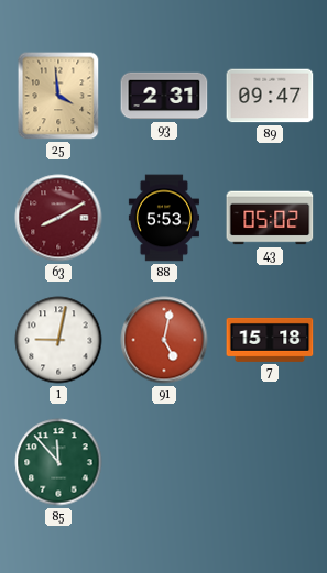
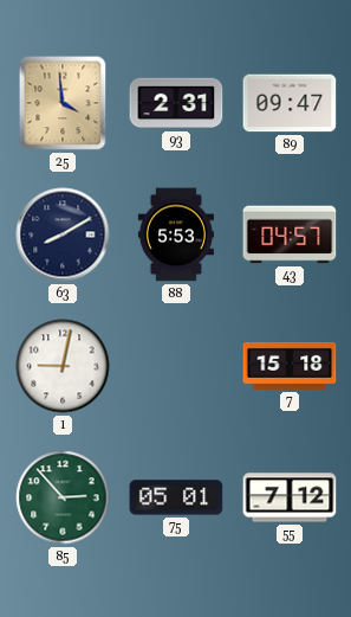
63 dial: burgundy -> navy
43: 05:02 -> 04:57
91: 5:02 -> none
85: 11:53 -> 2:53
75: none -> 05:01
55: none -> 7:12
